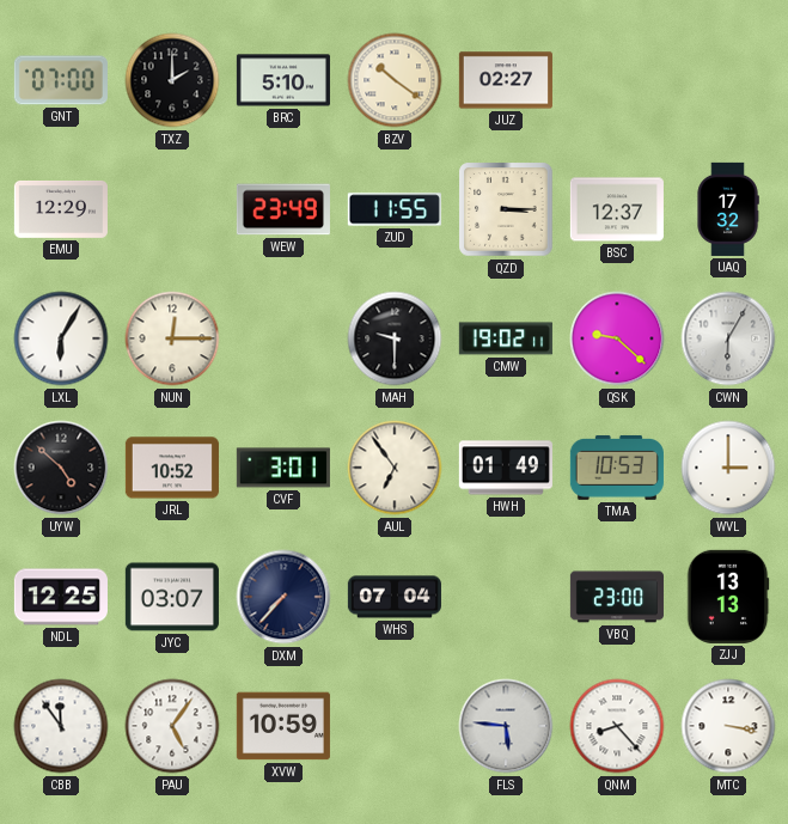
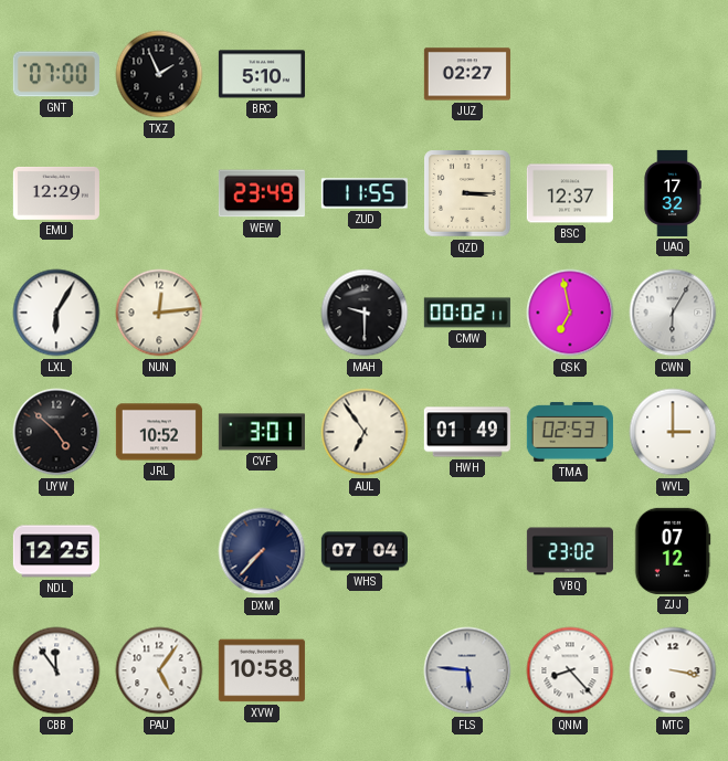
TXZ: 2:00 -> 1:56
BZV: 10:21 -> none
NUN: 12:15 -> 12:14
CMW: 19:02 -> 00:02
QSK: 9:22 -> 6:58
TMA: 10:53 -> 02:53
JYC: 03:07 -> none
VBQ: 23:00 -> 23:02
ZJJ: 13:13 -> 07:12
XVW: 10:59 -> 10:58
